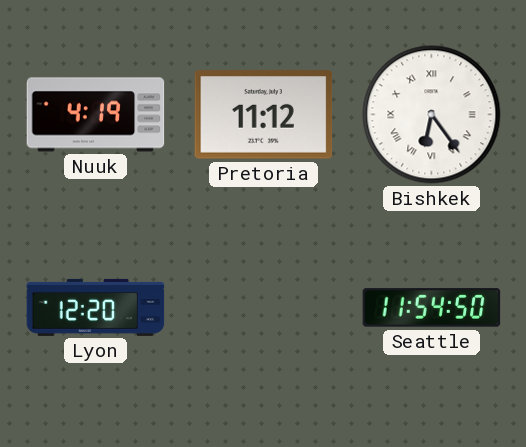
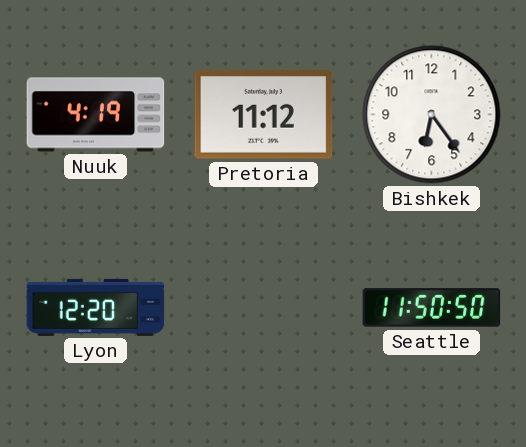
Bishkek numerals: Roman -> Arabic
Seattle: 11:54 -> 11:50
